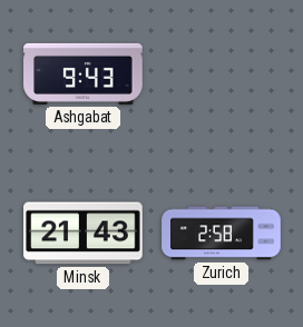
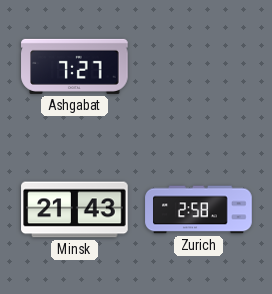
Ashgabat: 9:43 -> 7:27
